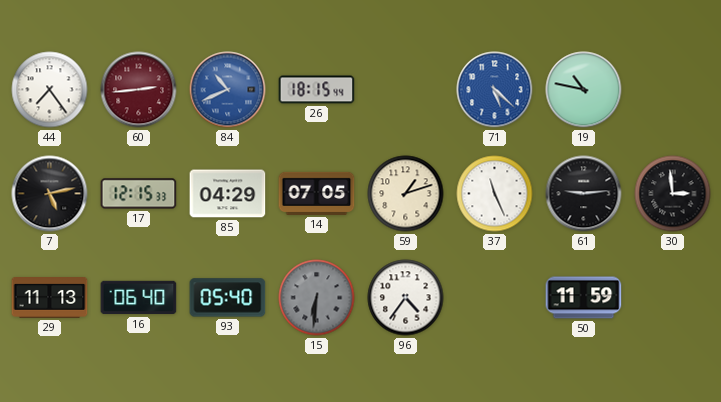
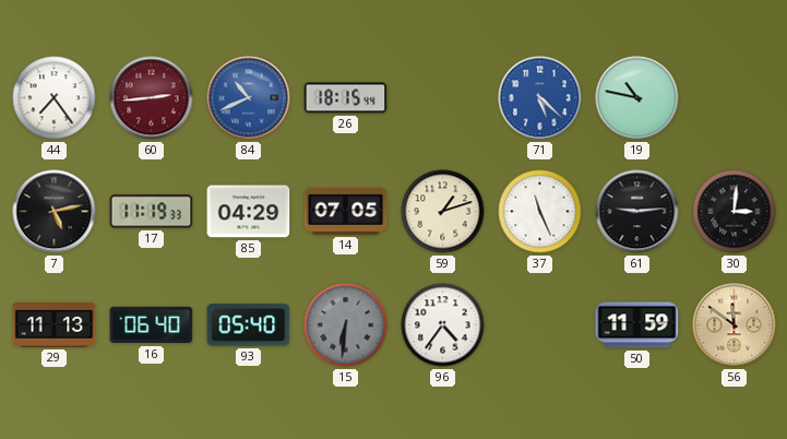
17: 12:15 -> 11:19
30: 2:59 -> 3:01
56: none -> 11:51
